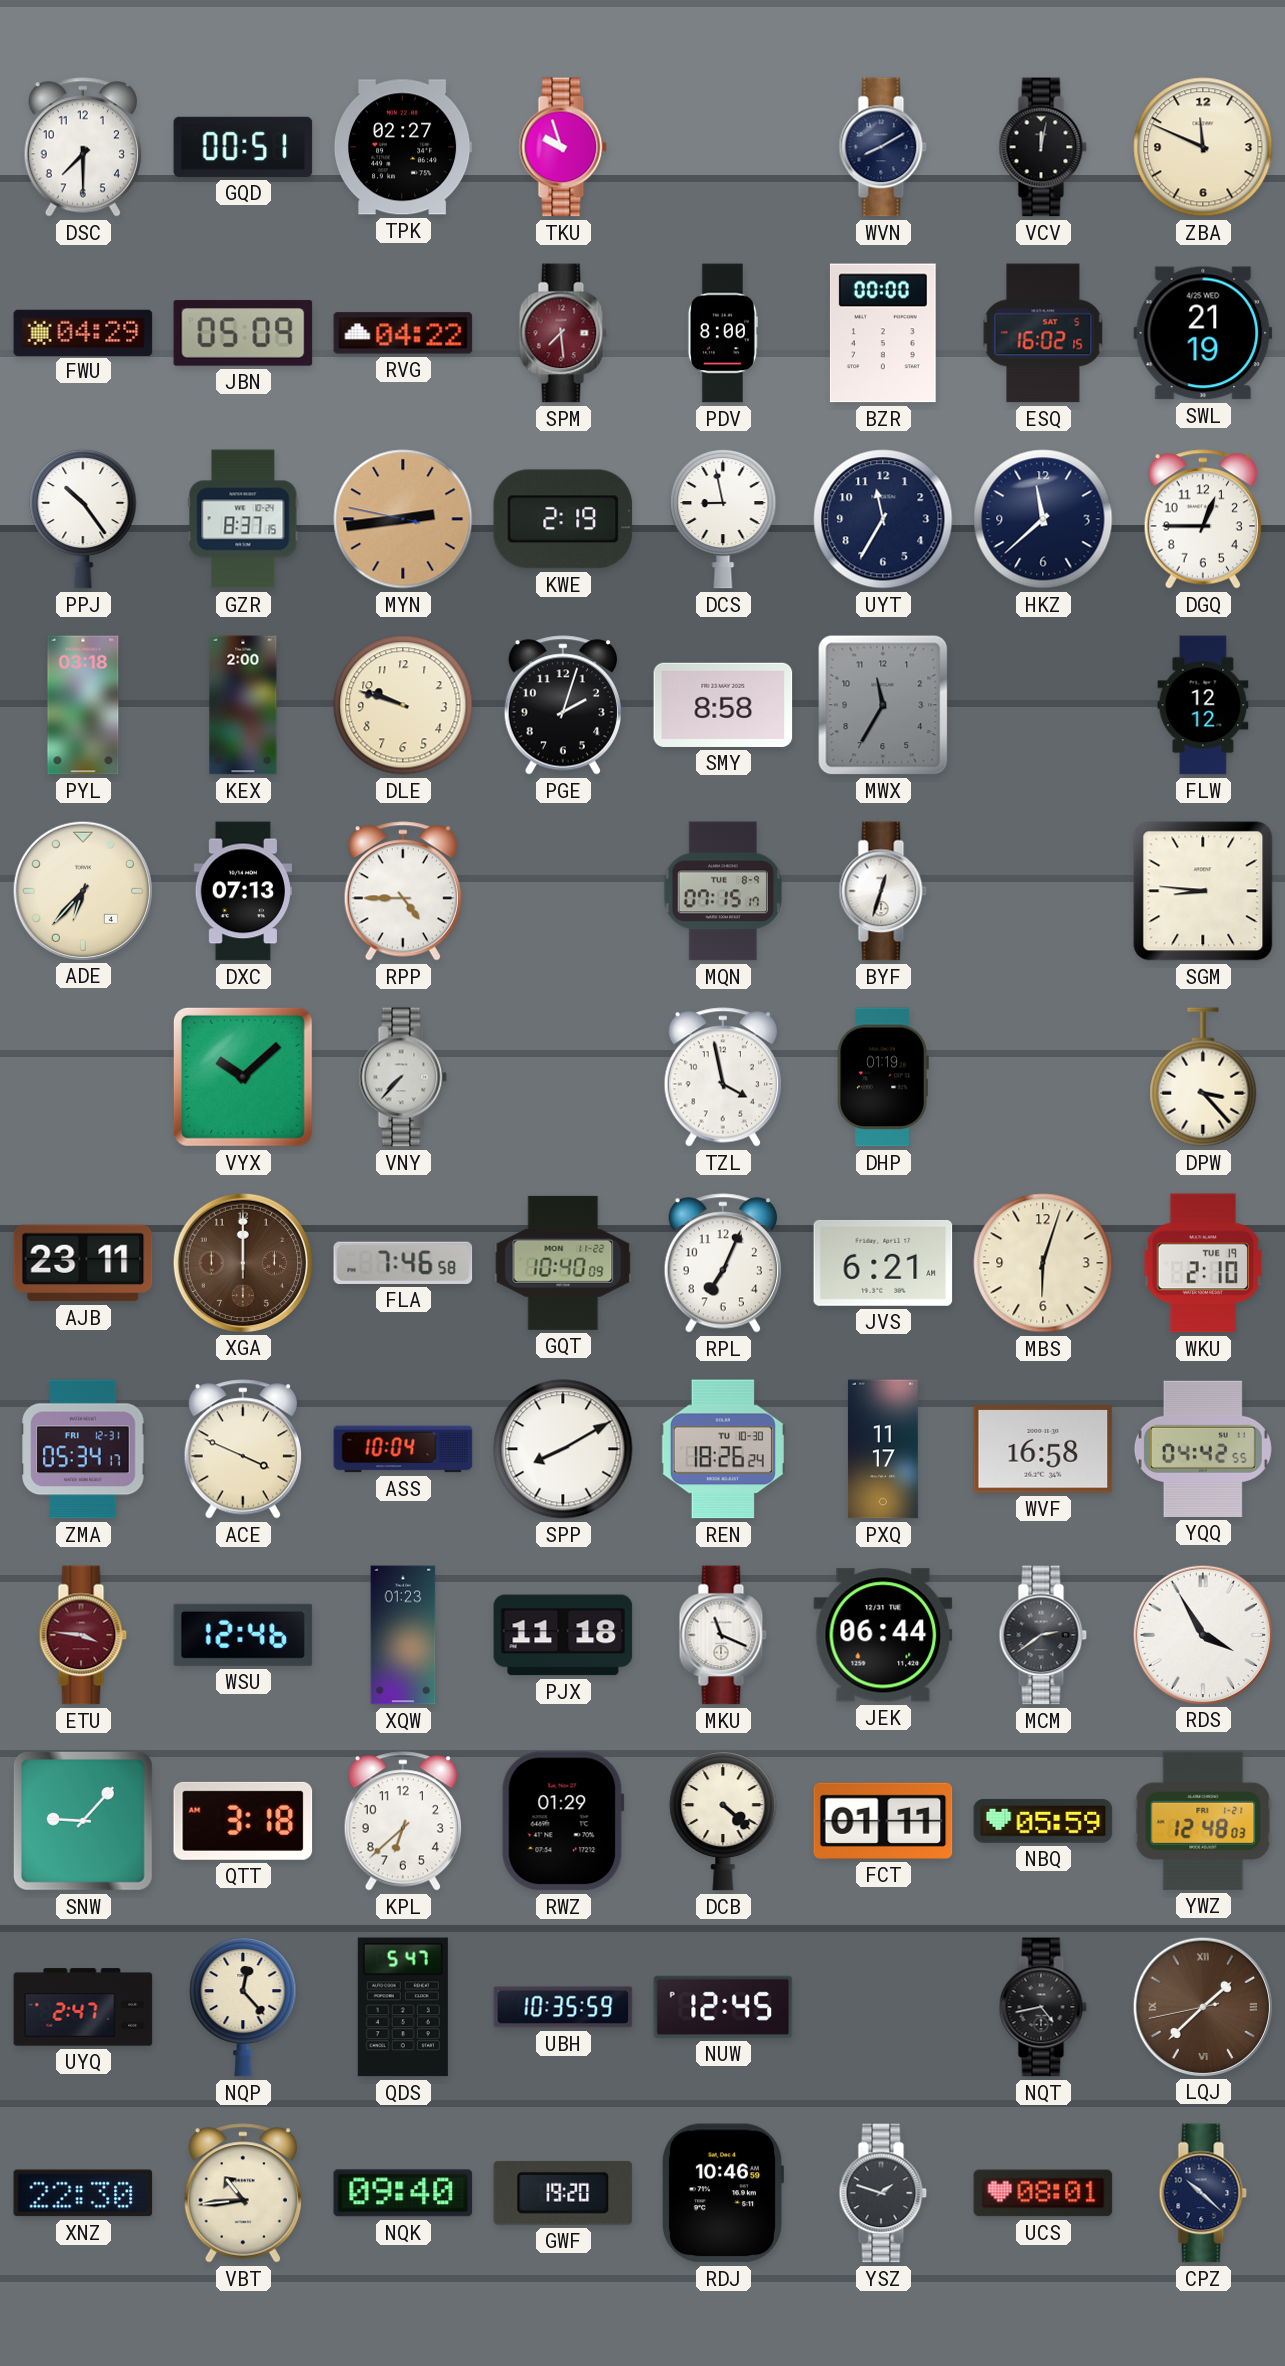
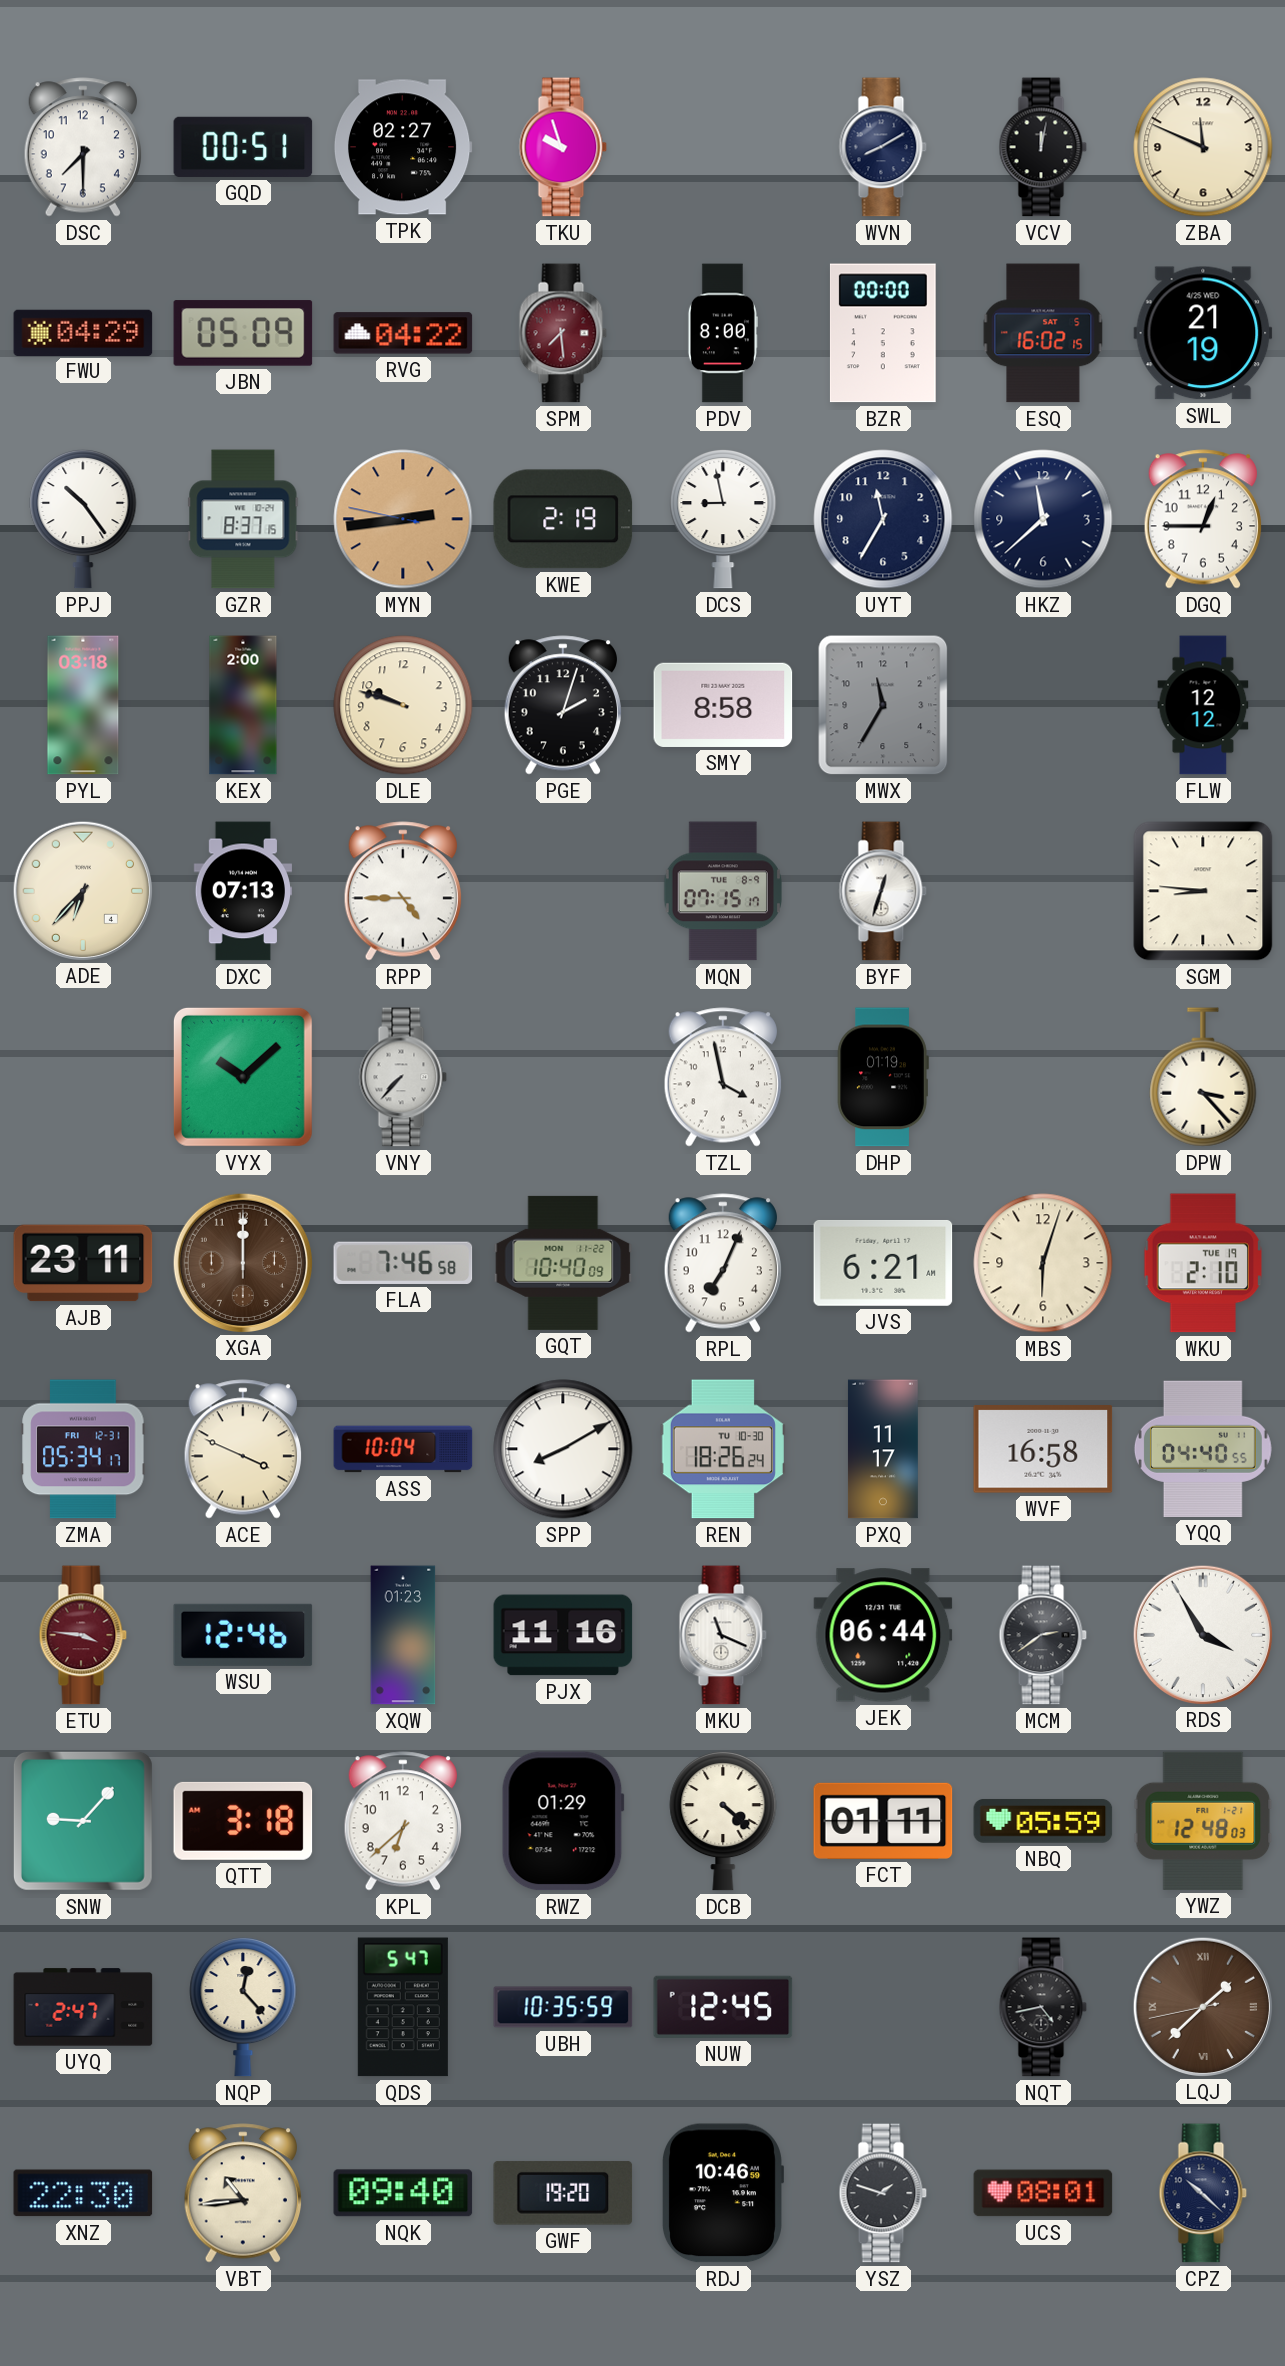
YQQ: 04:42 -> 04:40
PJX: 11:18 -> 11:16
